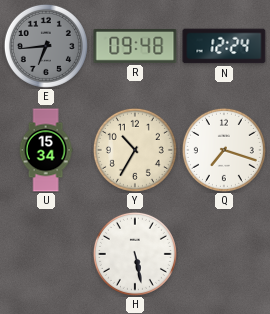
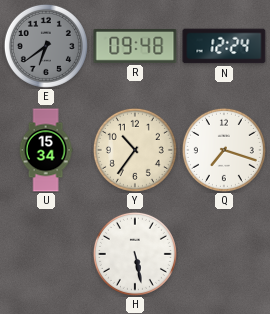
E: 6:44 -> 6:39
Y: 10:35 -> 10:36
